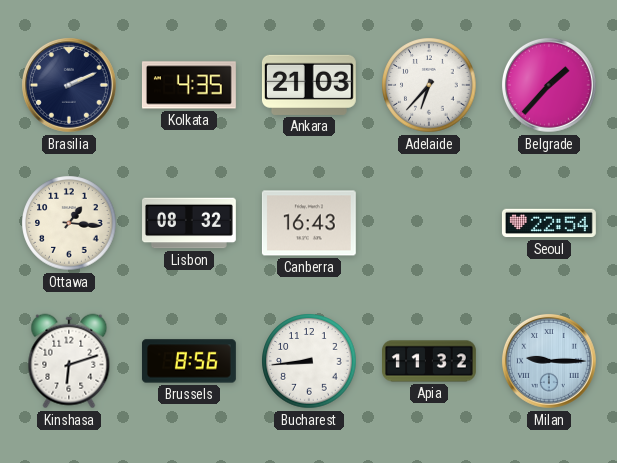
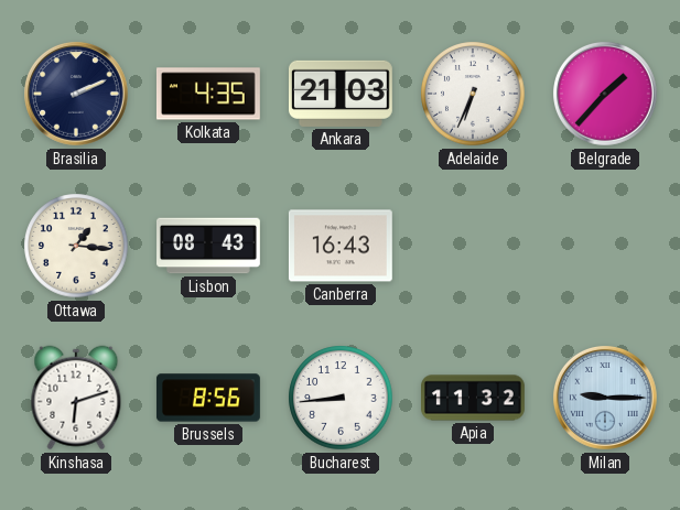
Adelaide: 6:37 -> 6:34
Lisbon: 08:32 -> 08:43
Seoul: 22:54 -> none
